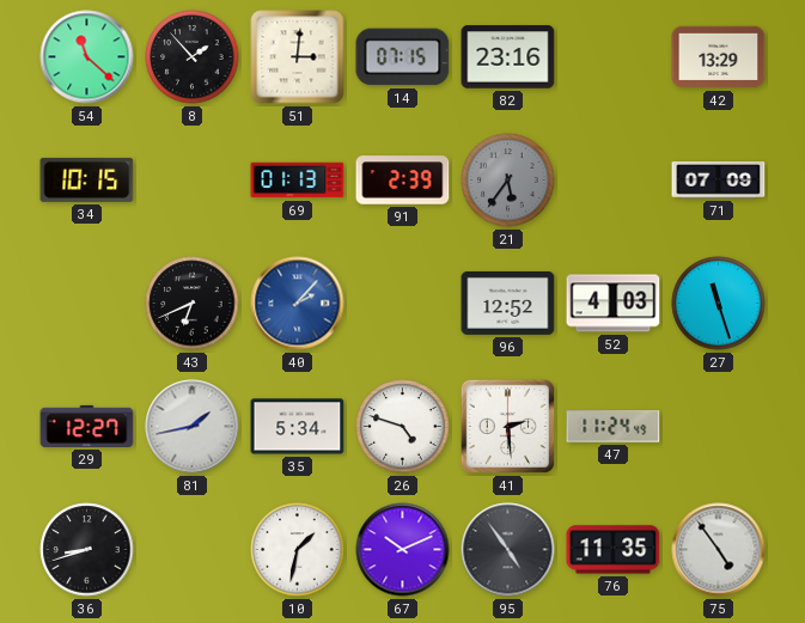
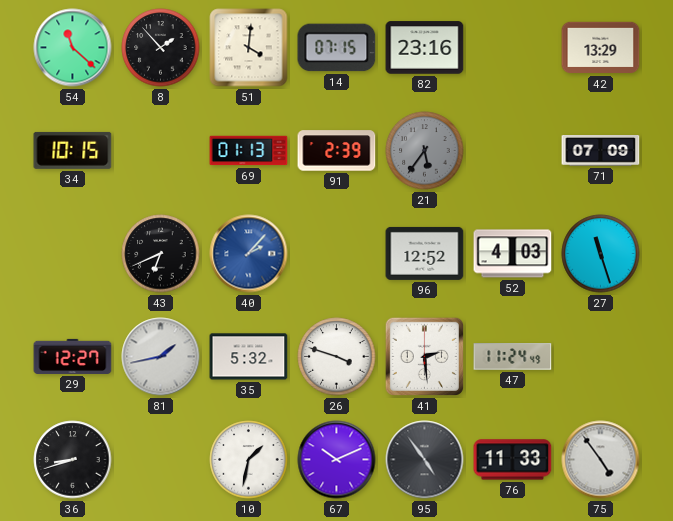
51: 3:01 -> 4:01
35: 5:34 -> 5:32
26: 4:48 -> 3:48
76: 11:35 -> 11:33
